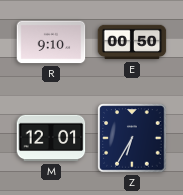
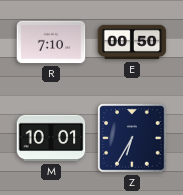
R: 9:10 -> 7:10
M: 12:01 -> 10:01
